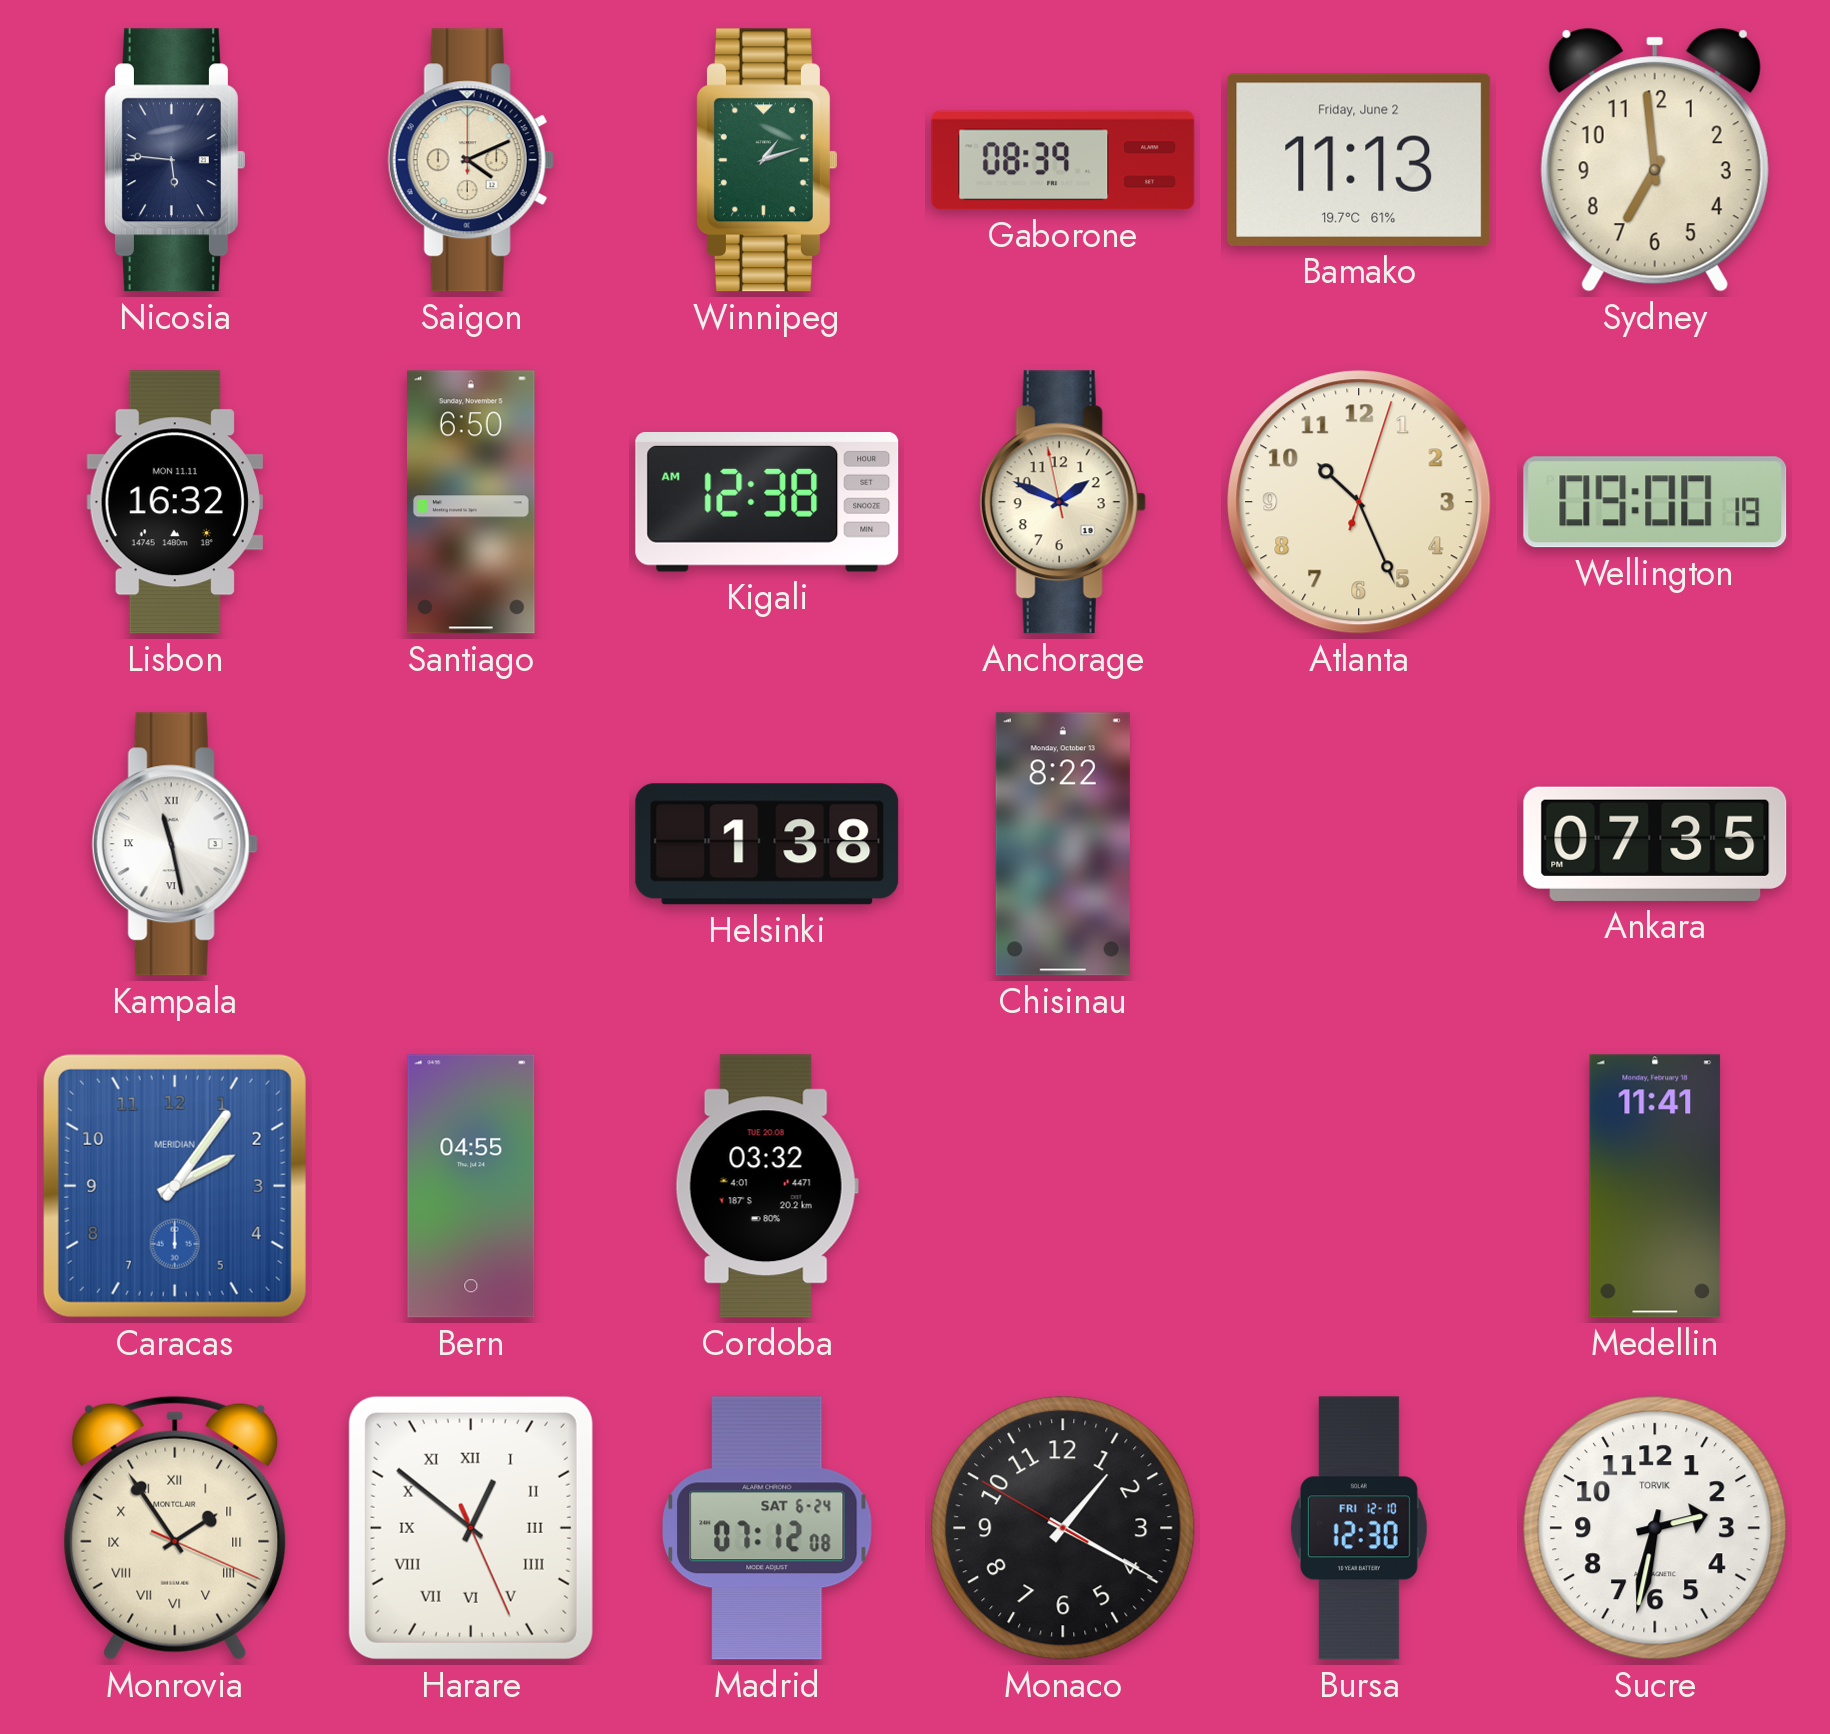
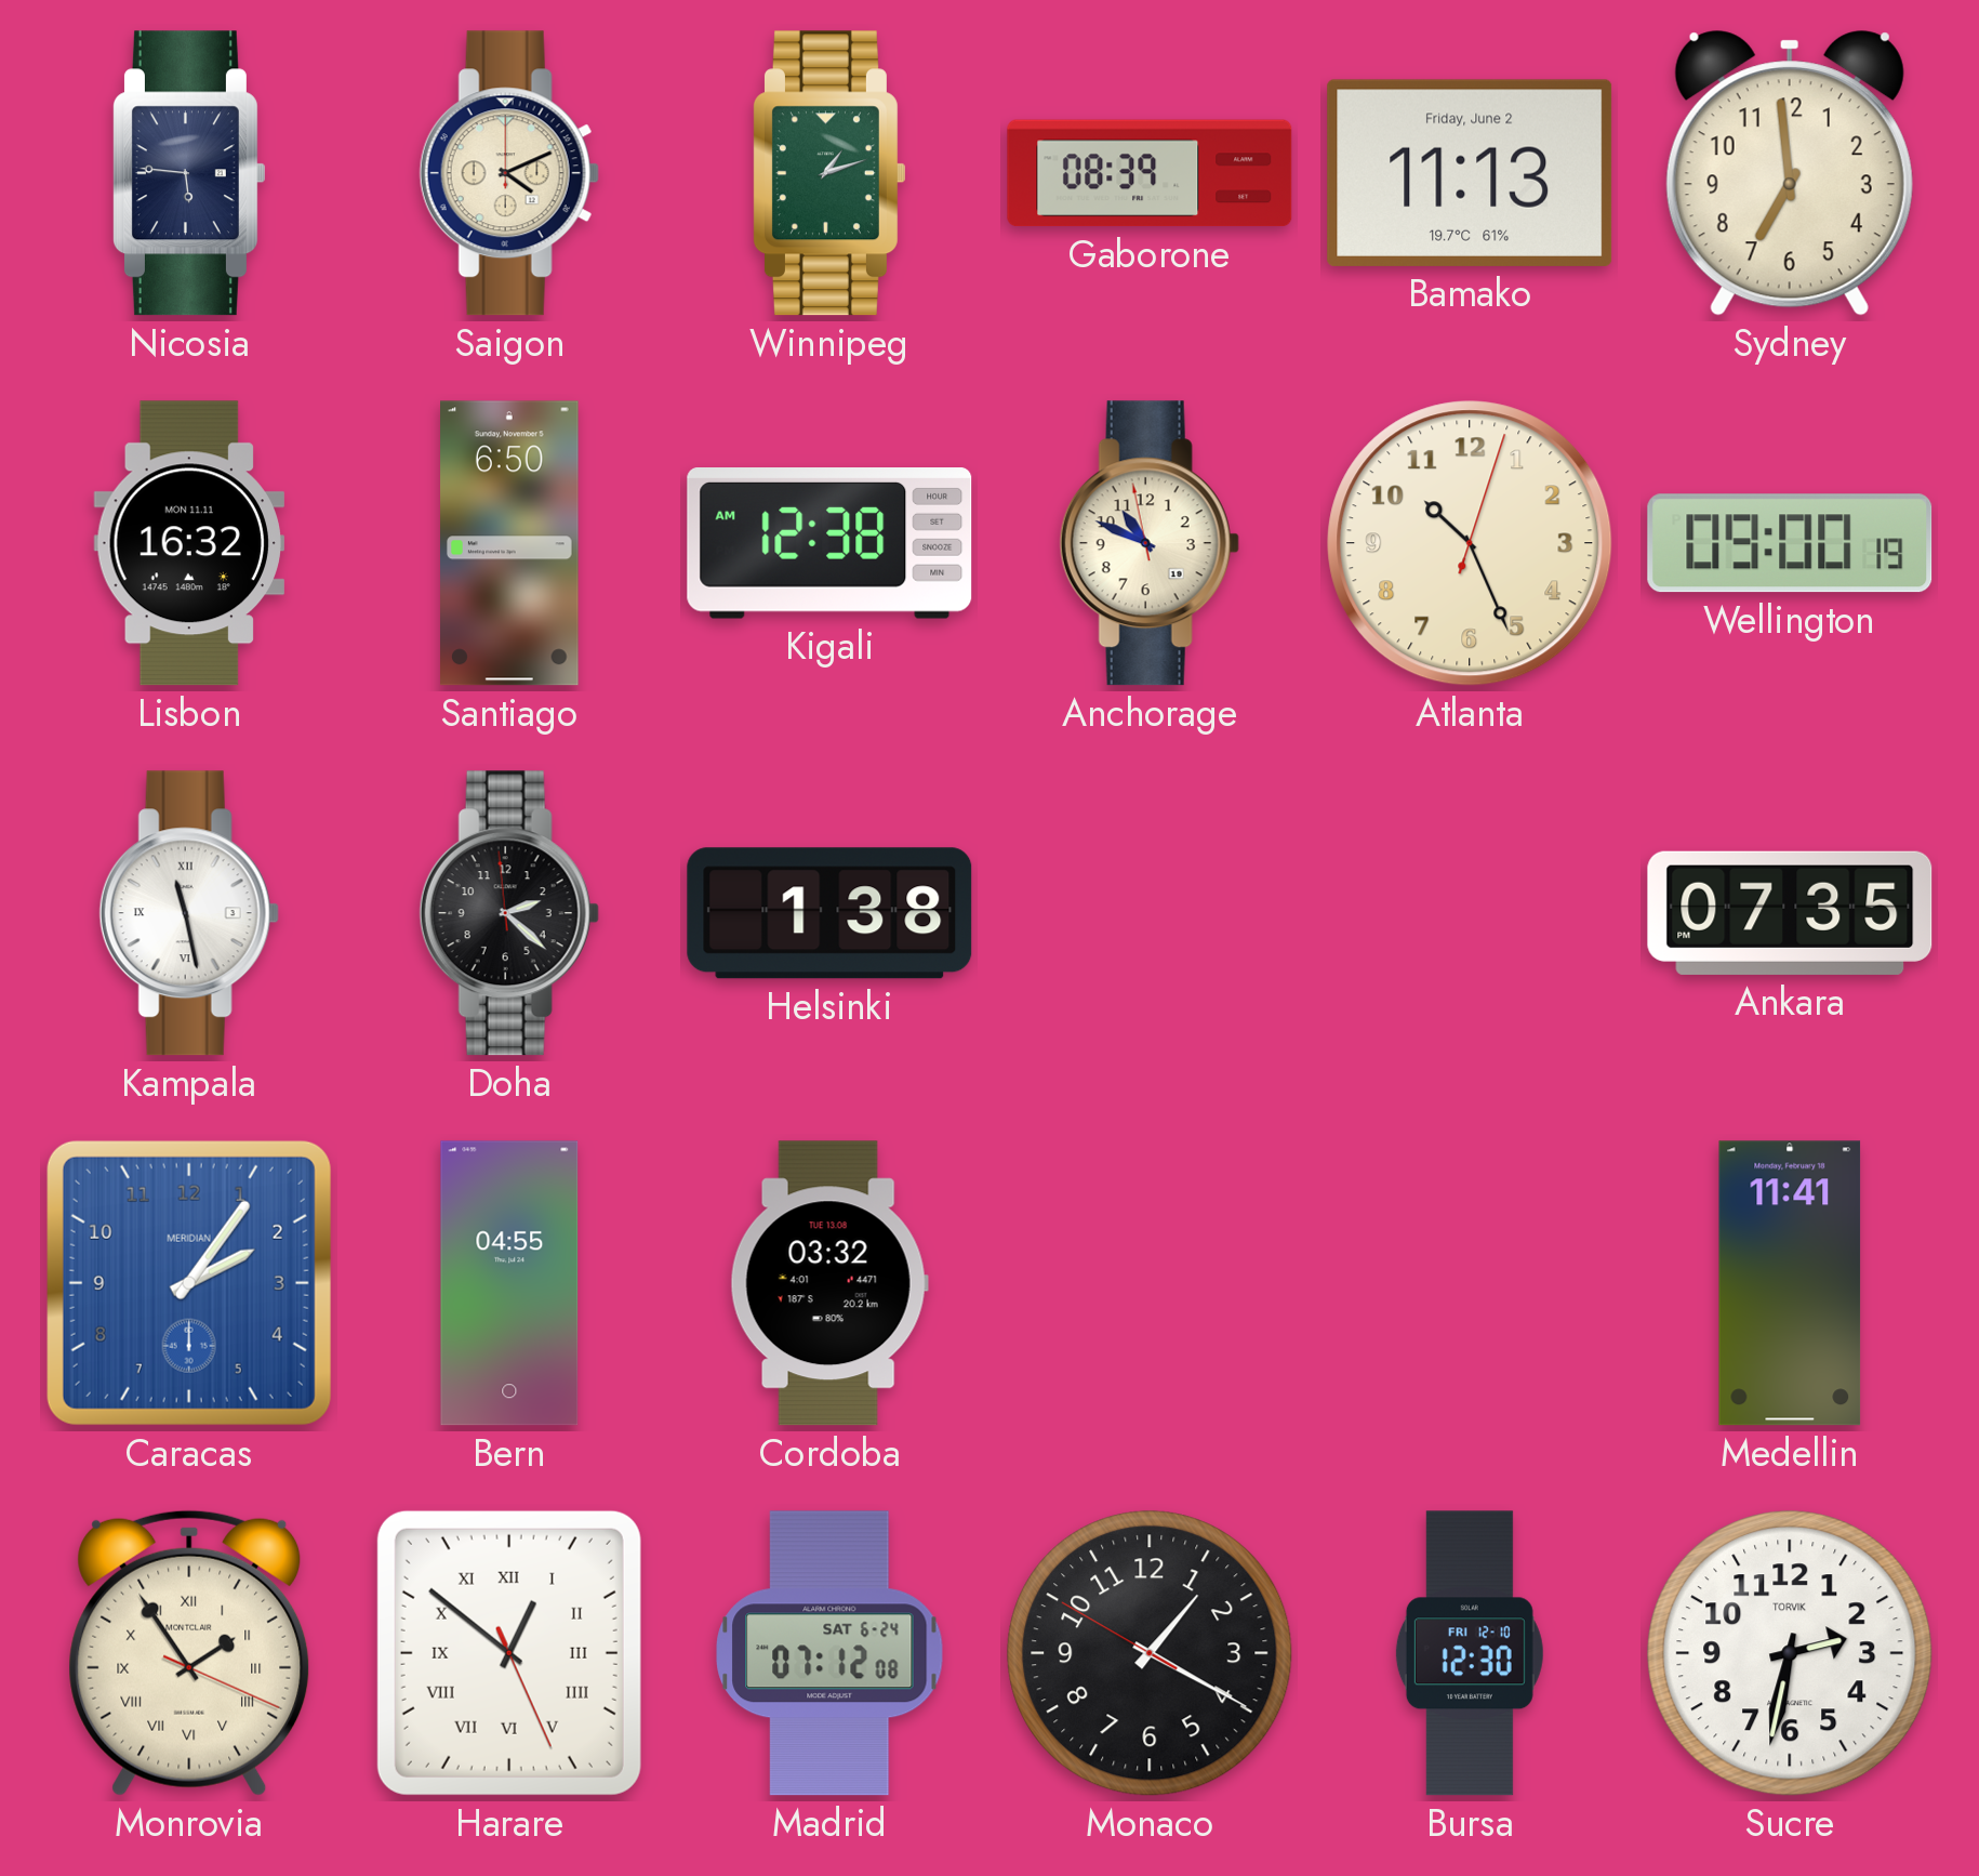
Anchorage: 1:48 -> 10:48
Doha: none -> 2:21
Chisinau: 8:22 -> none
Cordoba date: TUE 20.08 -> TUE 13.08
